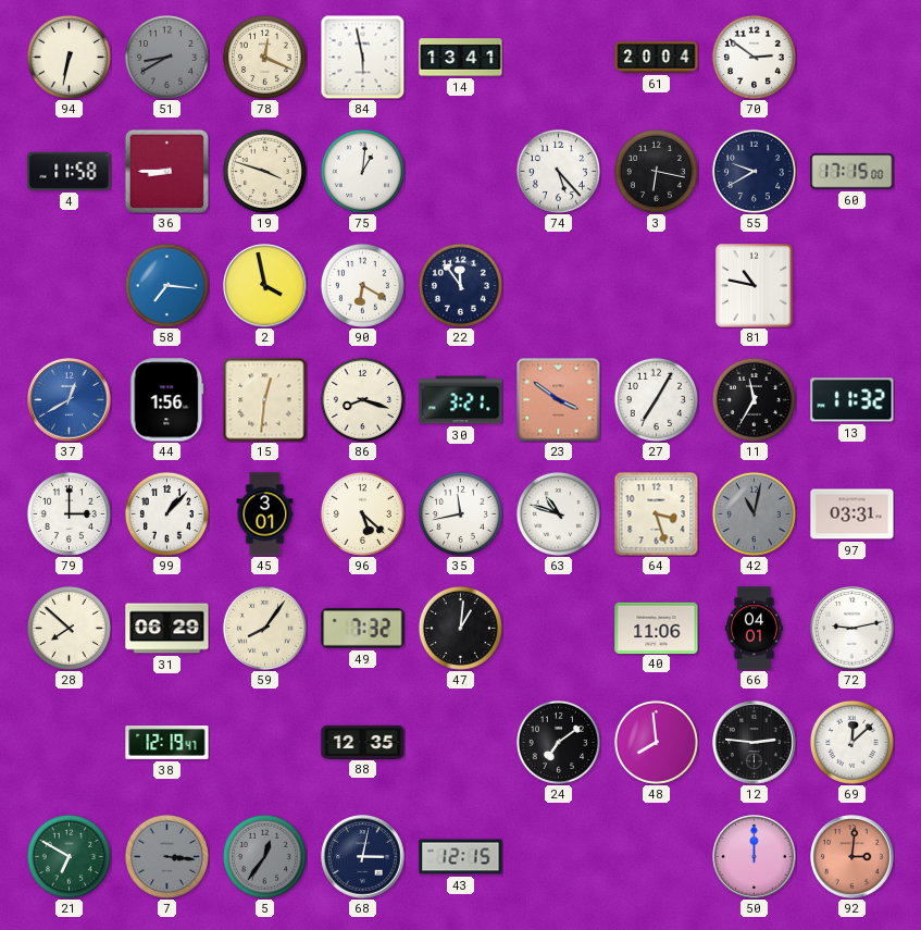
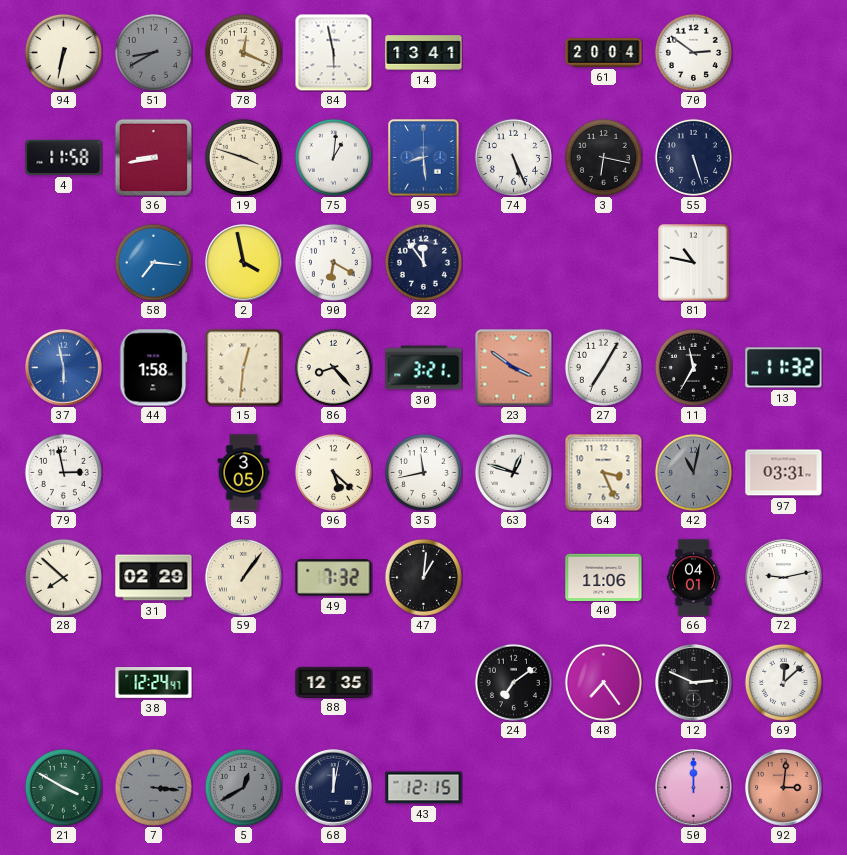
36: 8:45 -> 8:43
95: none -> 8:29
74: 5:23 -> 5:26
55: 9:40 -> 5:27
60: 17:15 -> none
37: 12:40 -> 5:58
44: 1:56 -> 1:58
86: 8:18 -> 8:23
79: 3:00 -> 2:58
99: 1:07 -> none
45: 3:01 -> 3:05
63: 10:48 -> 12:48
64: 3:27 -> 3:26
31: 06:29 -> 02:29
59: 8:06 -> 1:06
38: 12:19 -> 12:24
48: 7:59 -> 7:24
12: 2:46 -> 2:49
21: 6:50 -> 3:50
5: 12:36 -> 12:40
68: 3:02 -> 12:02
